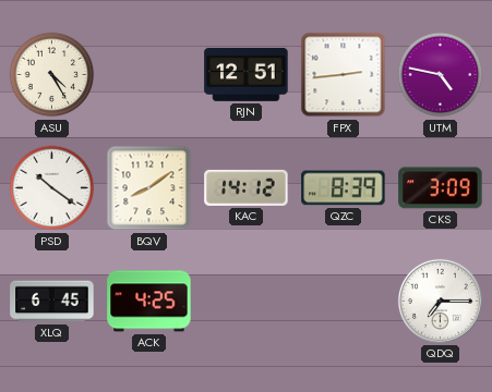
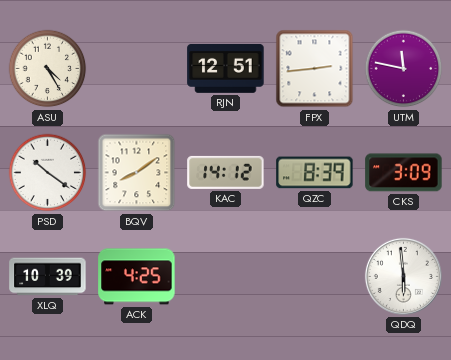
UTM: 4:47 -> 11:47
XLQ: 6:45 -> 10:39
QDQ: 7:15 -> 5:59
